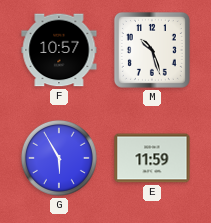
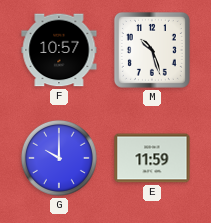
G: 5:55 -> 10:00
